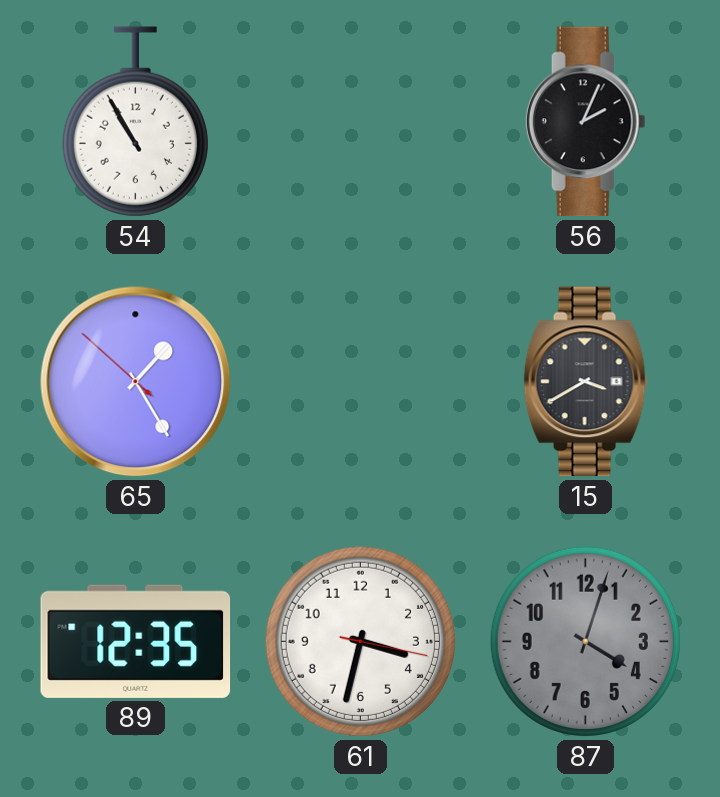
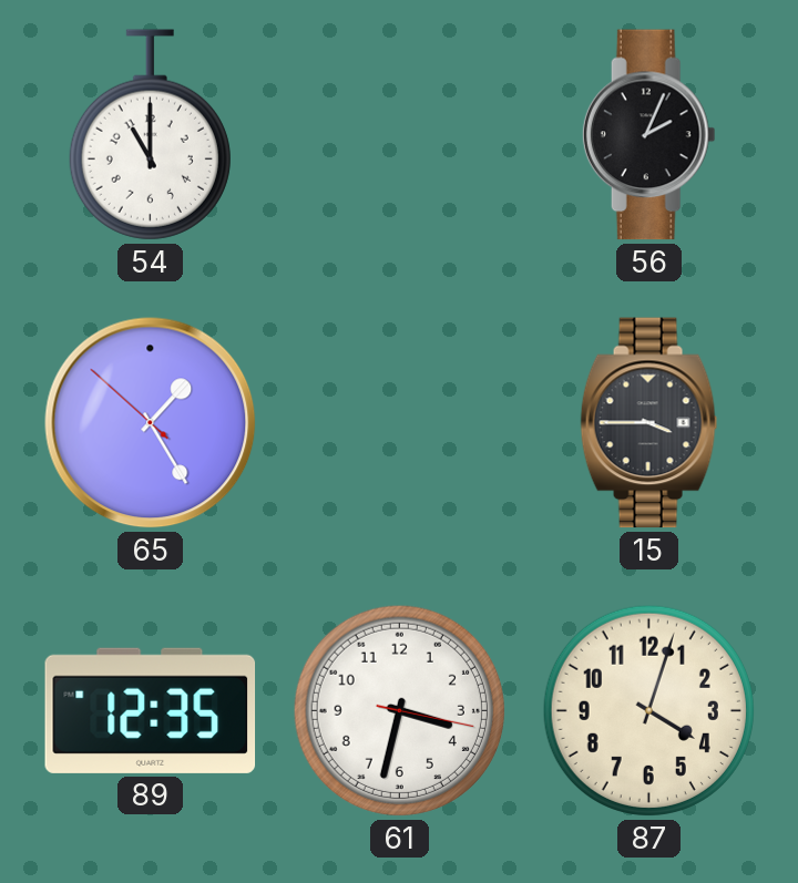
54: 10:55 -> 11:00
15: 3:40 -> 3:45
87 dial: grey -> cream
